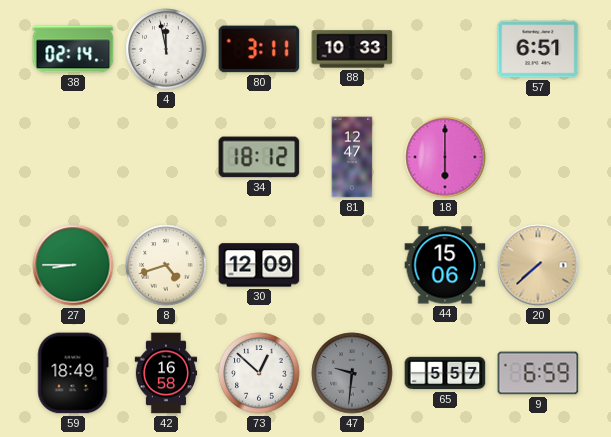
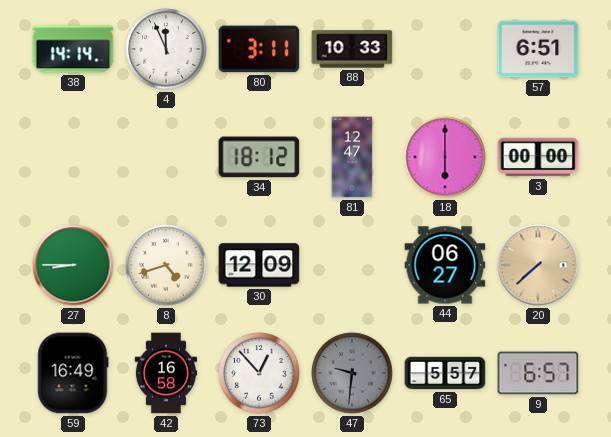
38: 02:14 -> 14:14
4: 11:58 -> 11:56
3: none -> 00:00
44: 15:06 -> 06:27
59: 18:49 -> 16:49
73: 12:52 -> 12:53
9: 6:59 -> 6:57
